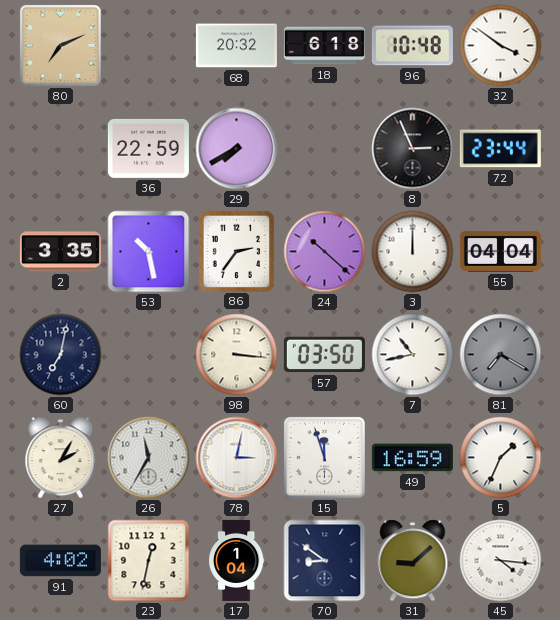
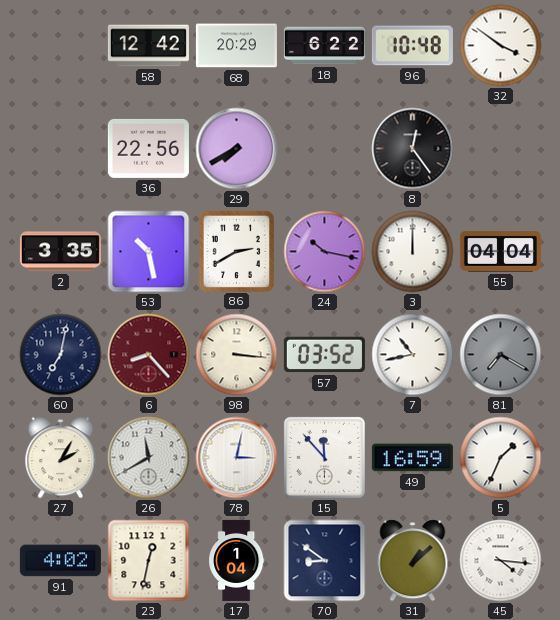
80: 7:11 -> none
58: none -> 12:42
68: 20:32 -> 20:29
18: 6:18 -> 6:22
36: 22:59 -> 22:56
8: 2:56 -> 12:24
72: 23:44 -> none
86: 2:36 -> 2:40
24: 10:22 -> 10:17
6: none -> 8:23
57: 03:50 -> 03:52
26: 11:35 -> 11:40
15: 11:57 -> 11:53
31: 9:08 -> 1:08
